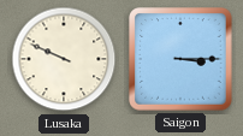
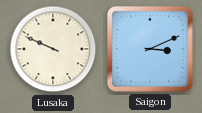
Saigon: 3:15 -> 3:11
